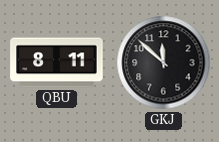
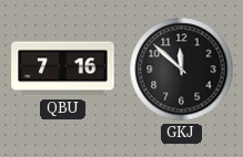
QBU: 8:11 -> 7:16
